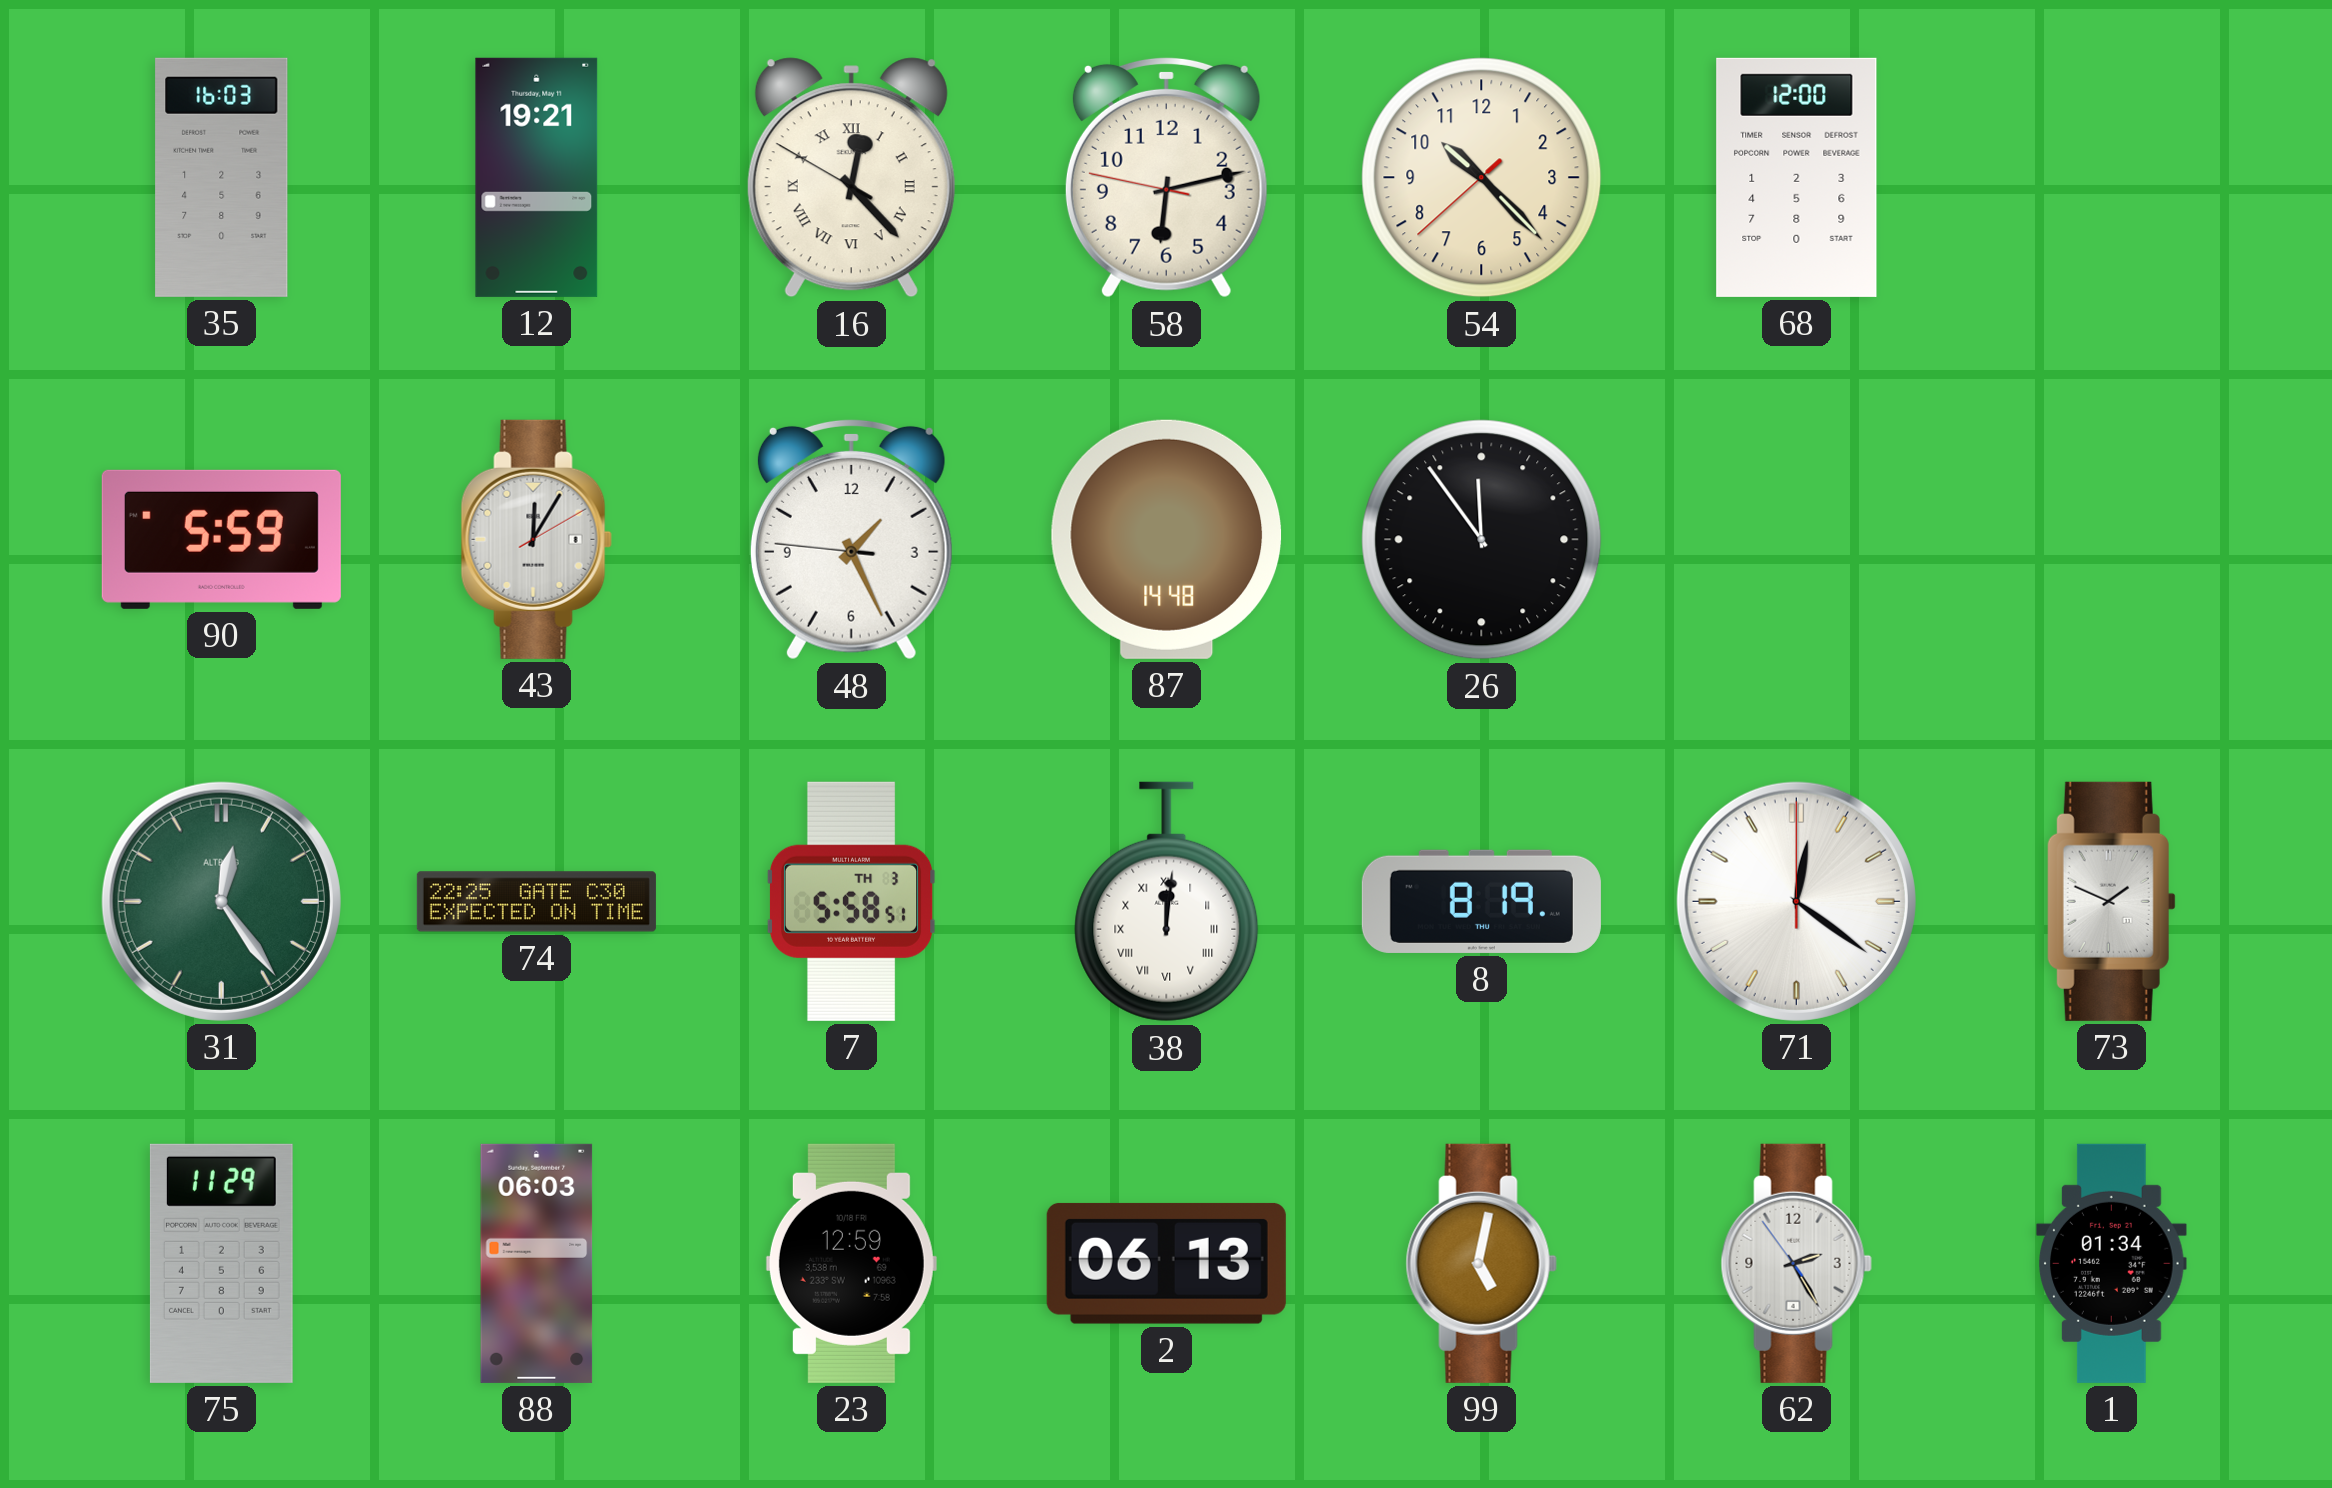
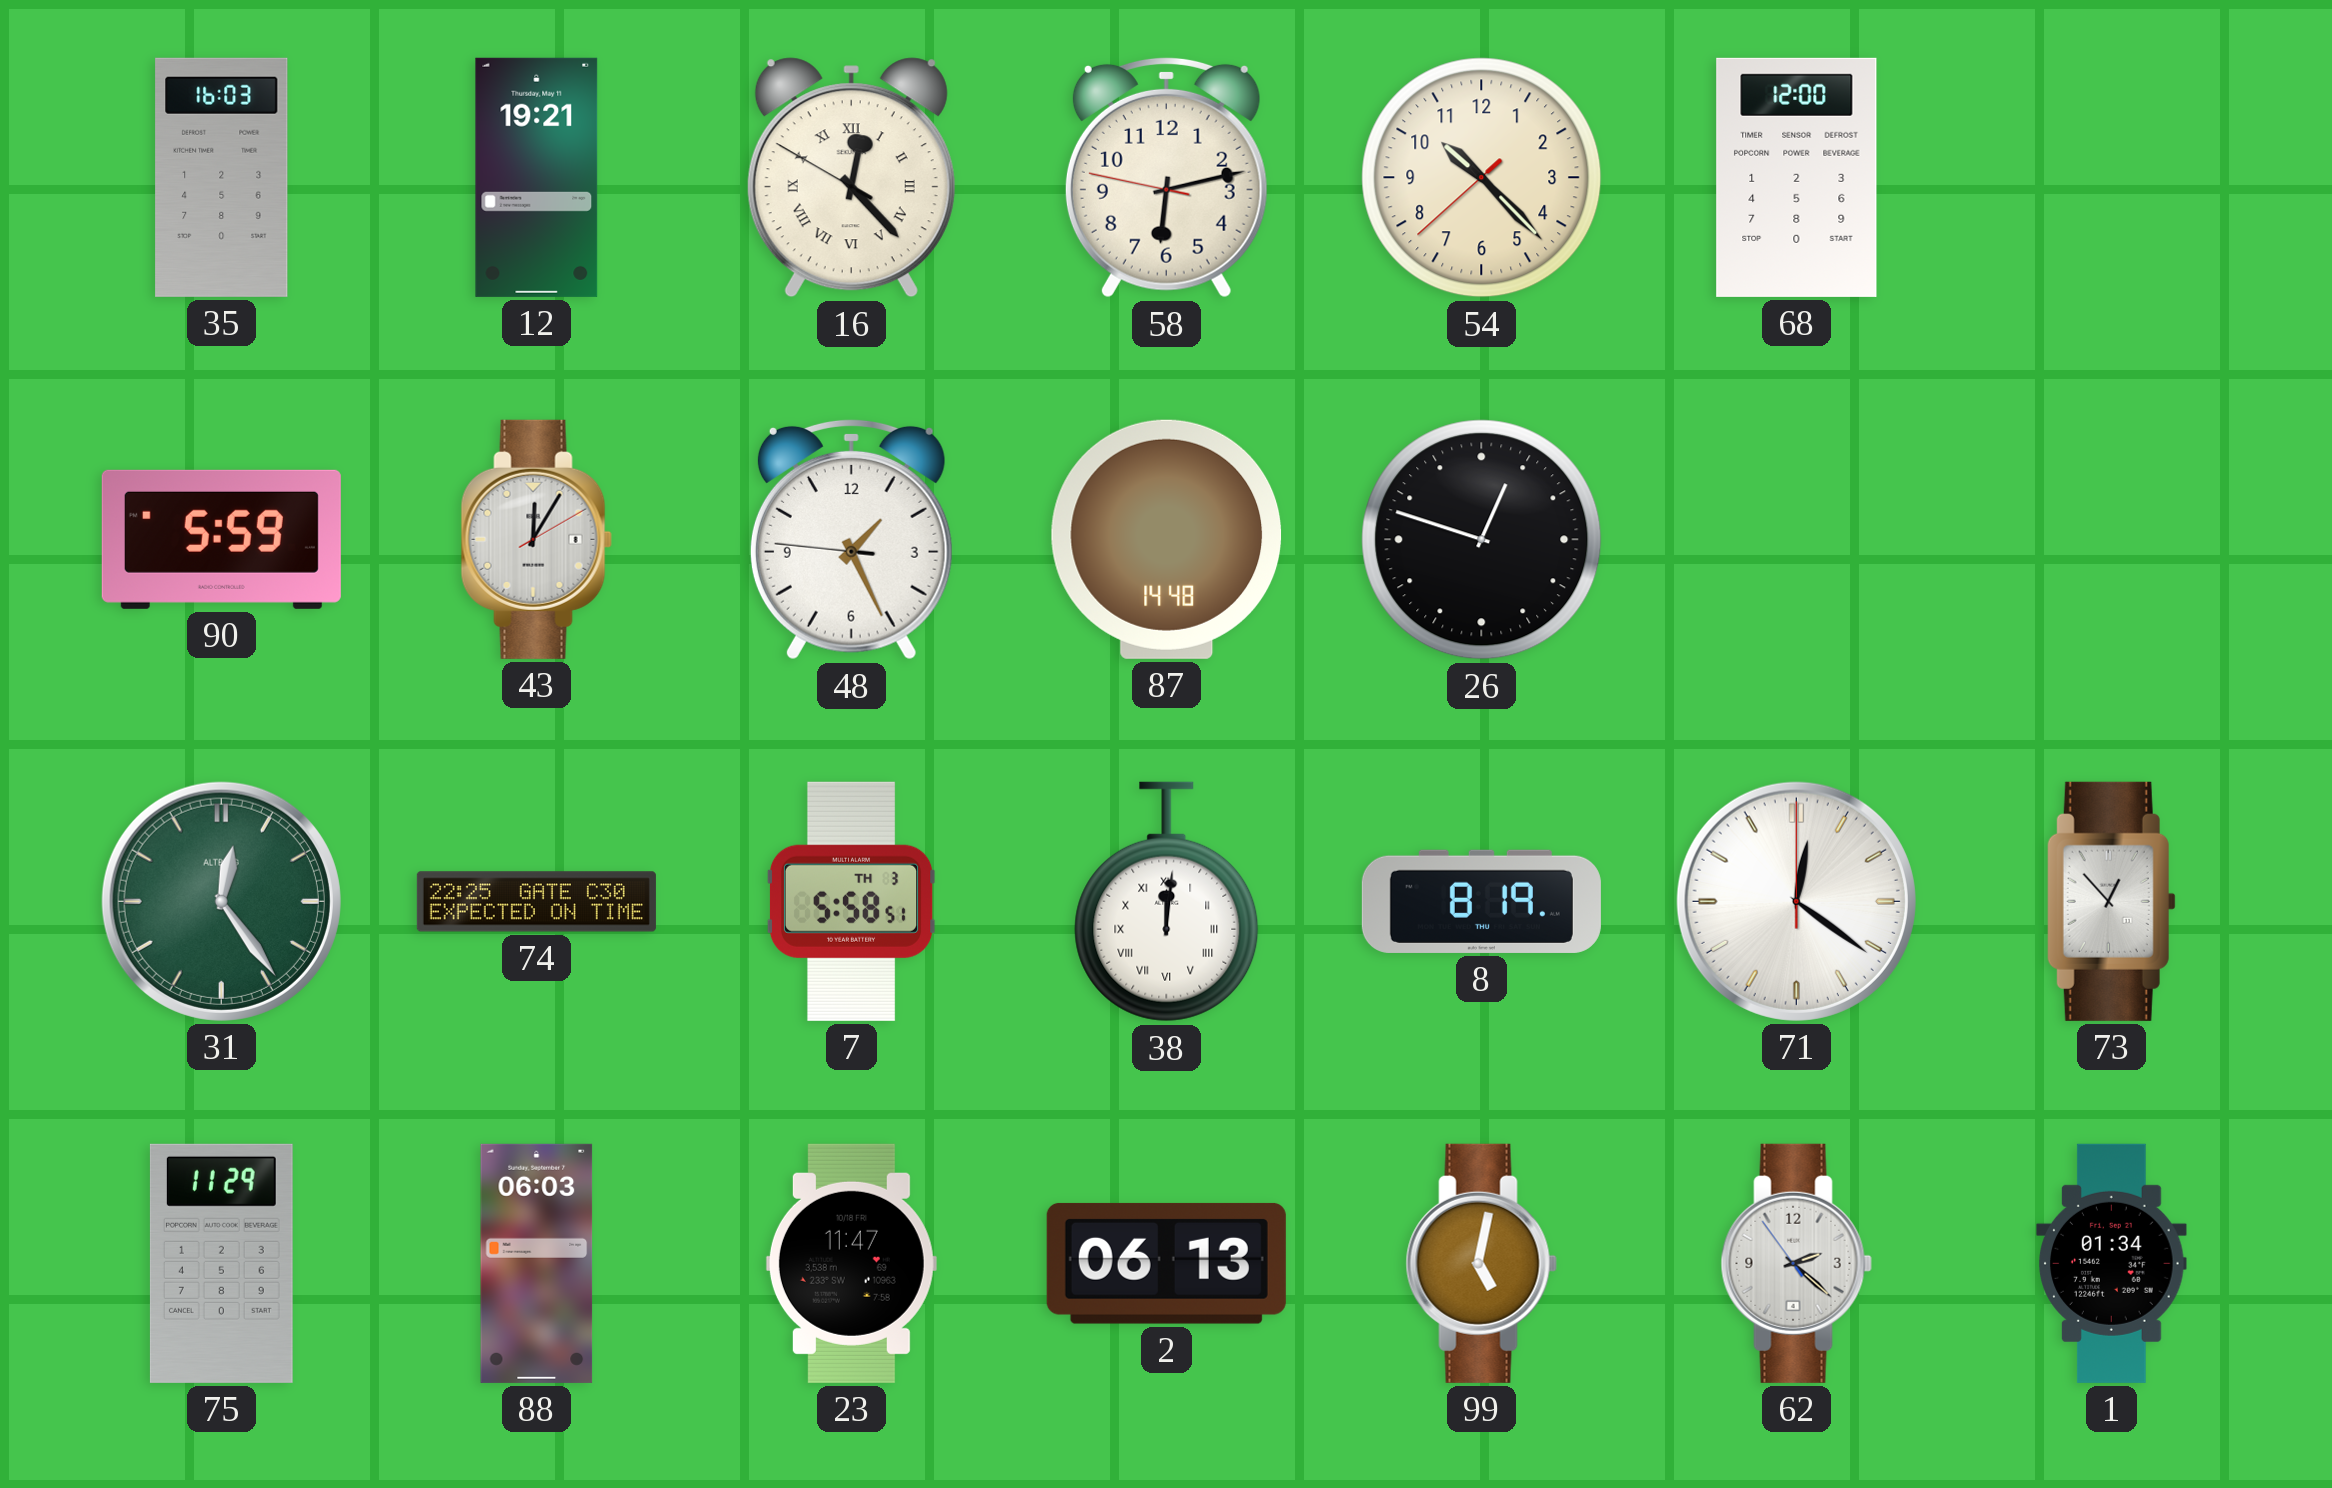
26: 11:54 -> 12:48
73: 1:49 -> 12:53
23: 12:59 -> 11:47
62: 2:24 -> 2:21
